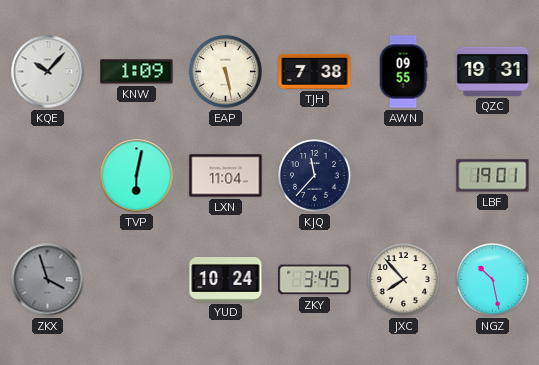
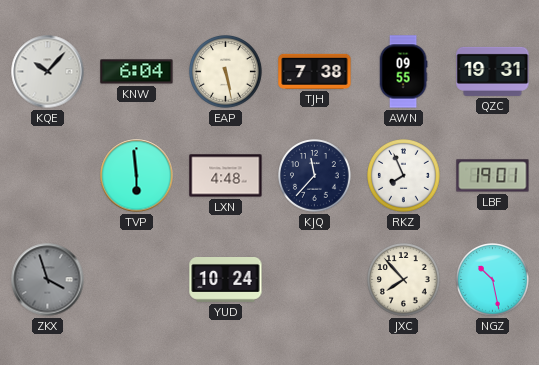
KNW: 1:09 -> 6:04
TVP: 6:02 -> 5:59
LXN: 11:04 -> 4:48
RKZ: none -> 7:56
ZKY: 3:45 -> none
